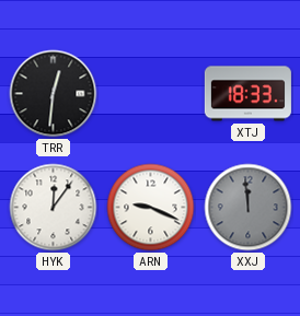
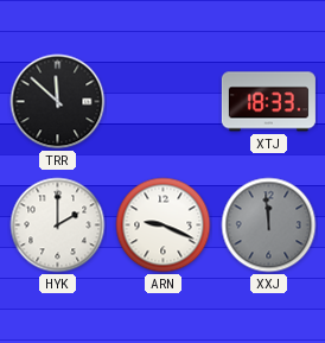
TRR: 12:31 -> 11:52
HYK: 12:06 -> 2:00
